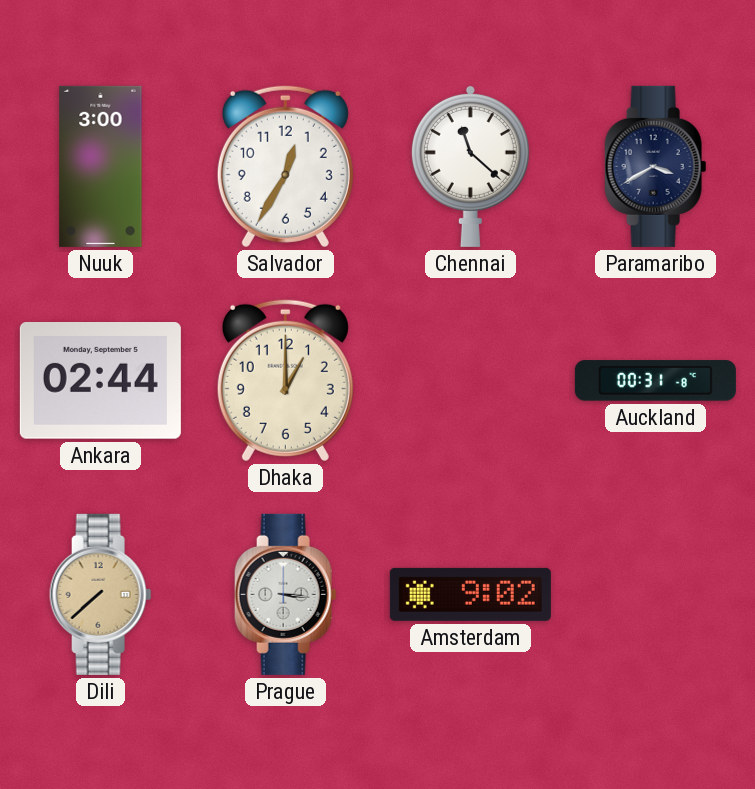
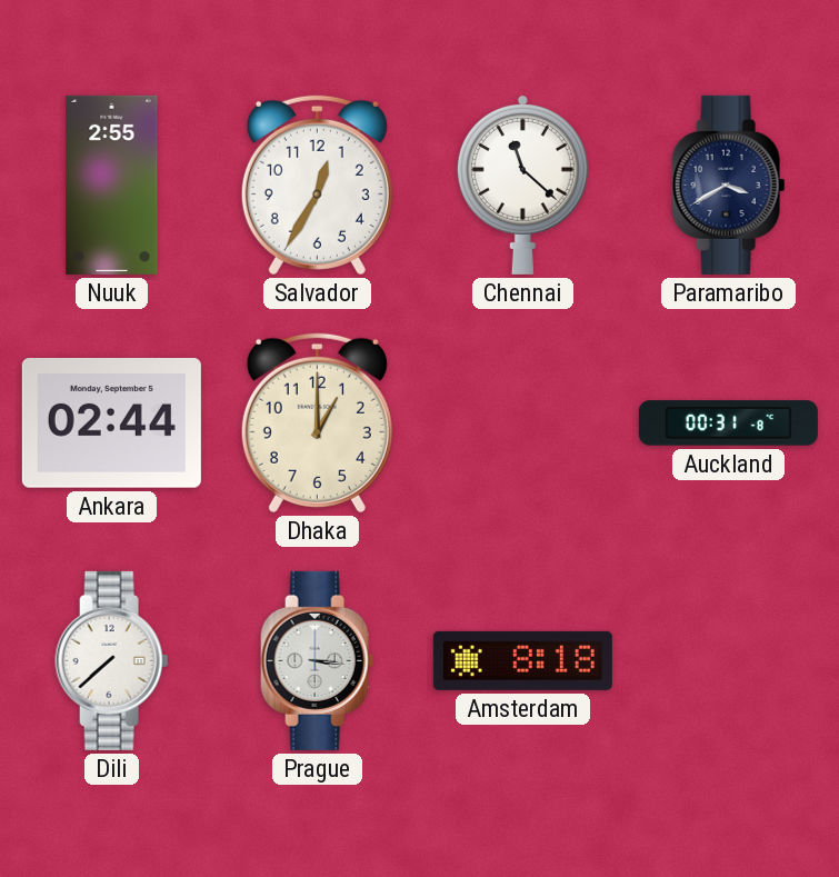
Nuuk: 3:00 -> 2:55
Dili dial: champagne -> white
Amsterdam: 9:02 -> 8:18
